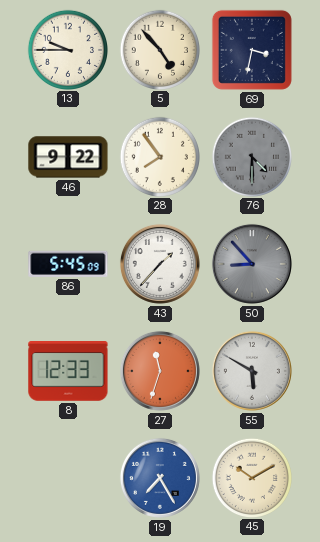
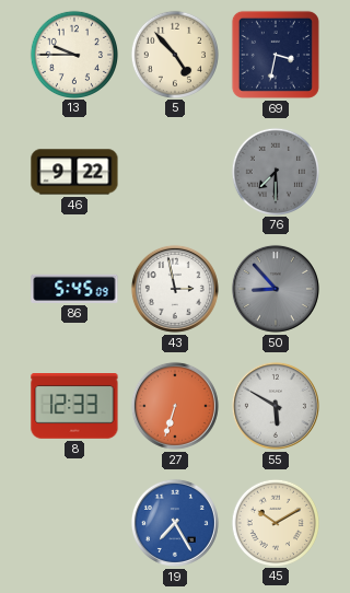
28: 7:54 -> none
76: 4:30 -> 7:30
43: 1:37 -> 2:58
27: 11:33 -> 6:33
